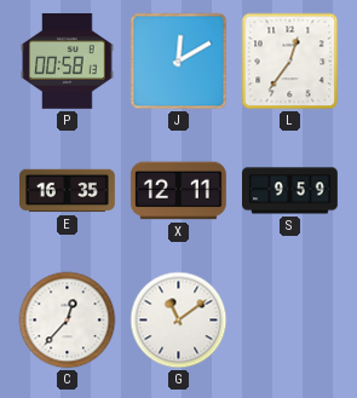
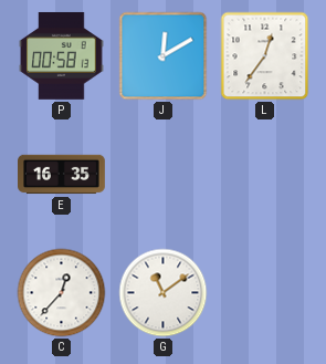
X: 12:11 -> none
S: 9:59 -> none
